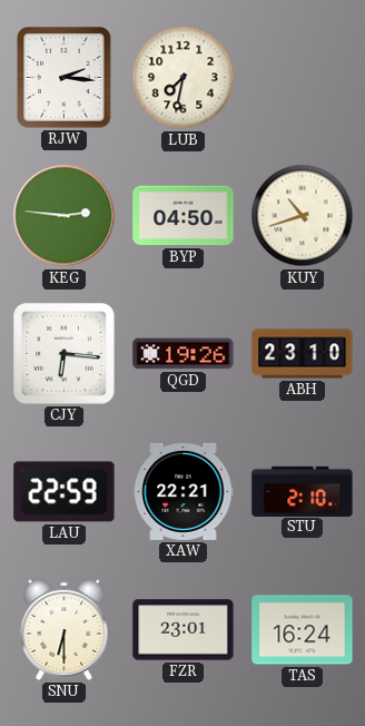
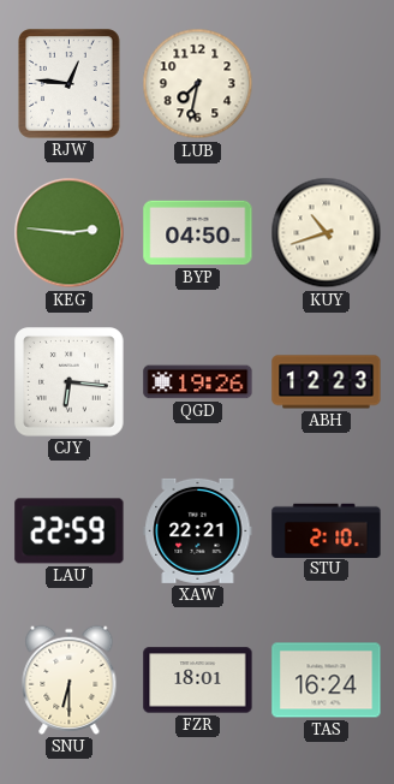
RJW: 2:16 -> 12:46
ABH: 23:10 -> 12:23
FZR: 23:01 -> 18:01
